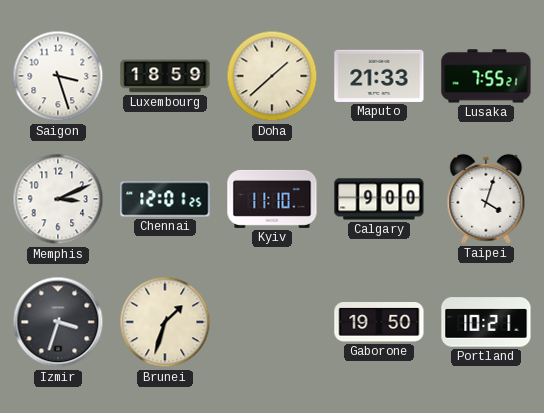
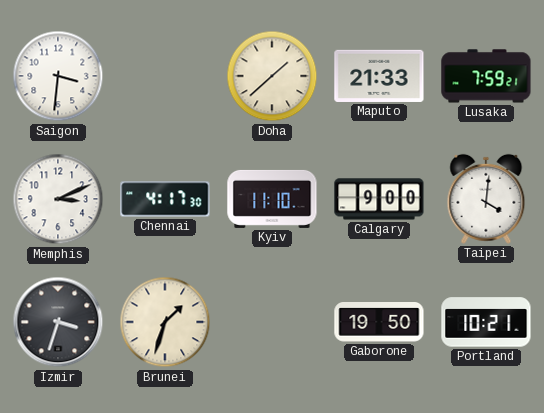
Saigon: 3:27 -> 3:31
Luxembourg: 18:59 -> none
Lusaka: 7:55 -> 7:59
Chennai: 12:01 -> 4:17
Taipei: 4:03 -> 4:01
